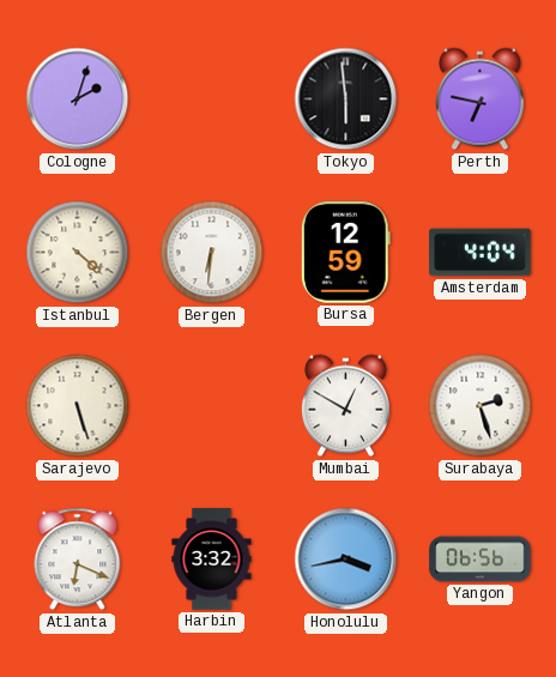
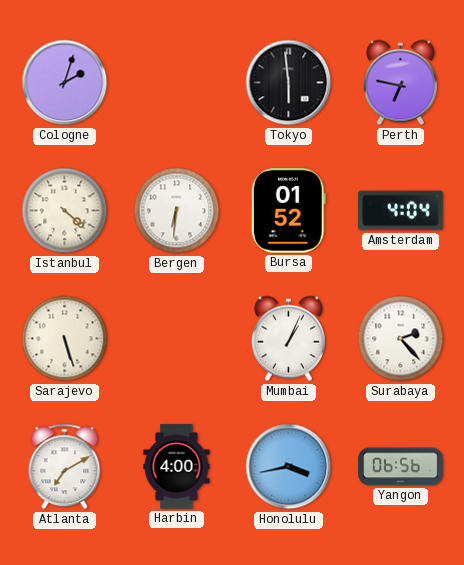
Bursa: 12:59 -> 01:52
Mumbai: 12:50 -> 1:04
Surabaya: 2:27 -> 2:23
Atlanta: 6:19 -> 7:10
Harbin: 3:32 -> 4:00
